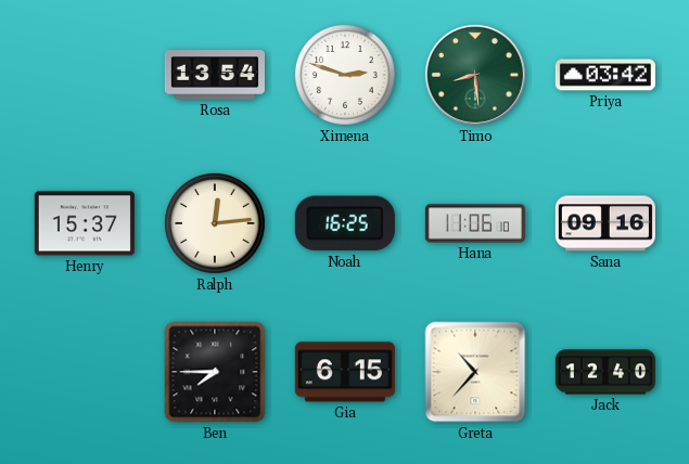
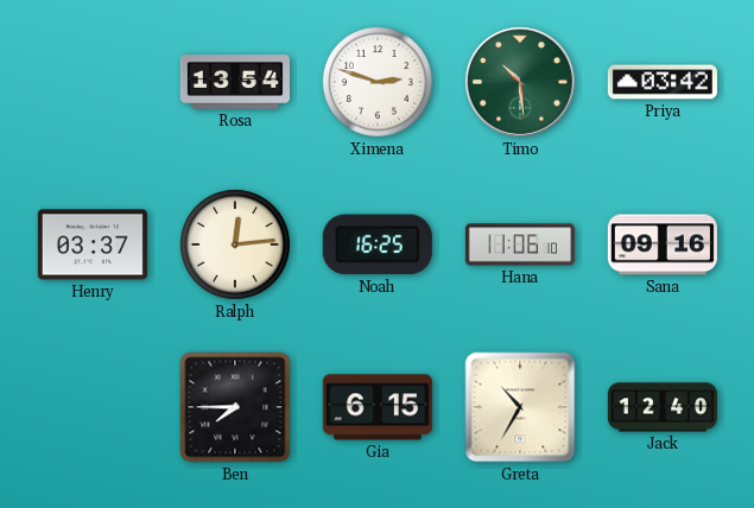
Timo: 8:29 -> 10:29
Henry: 15:37 -> 03:37
Greta: 10:37 -> 10:35
